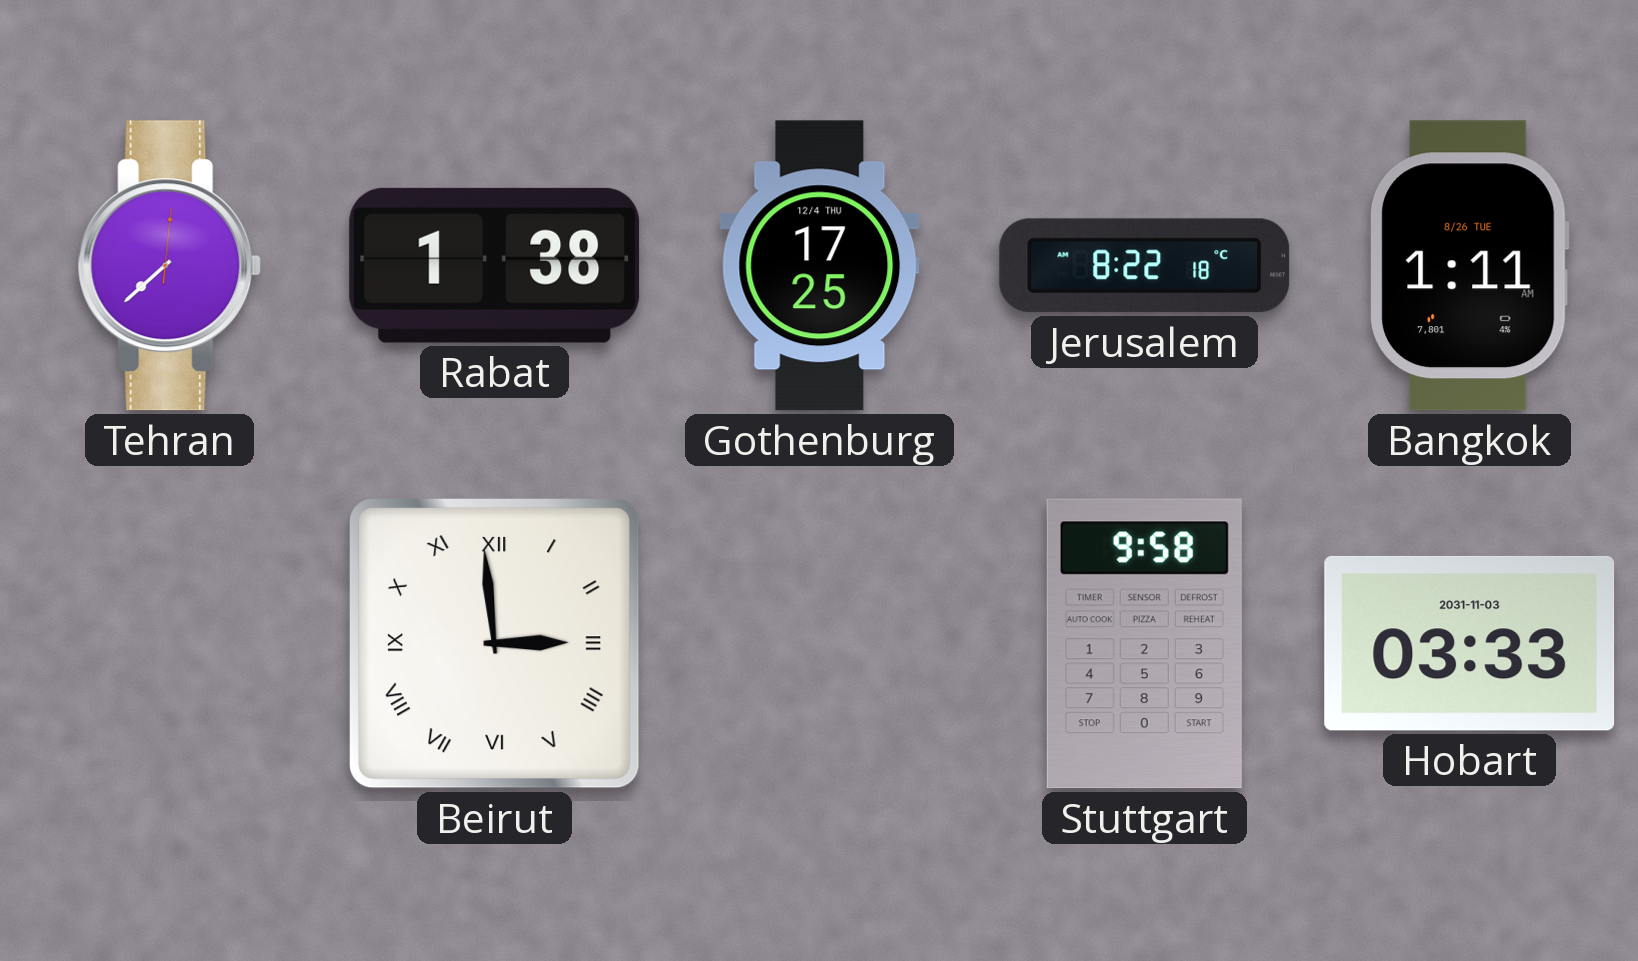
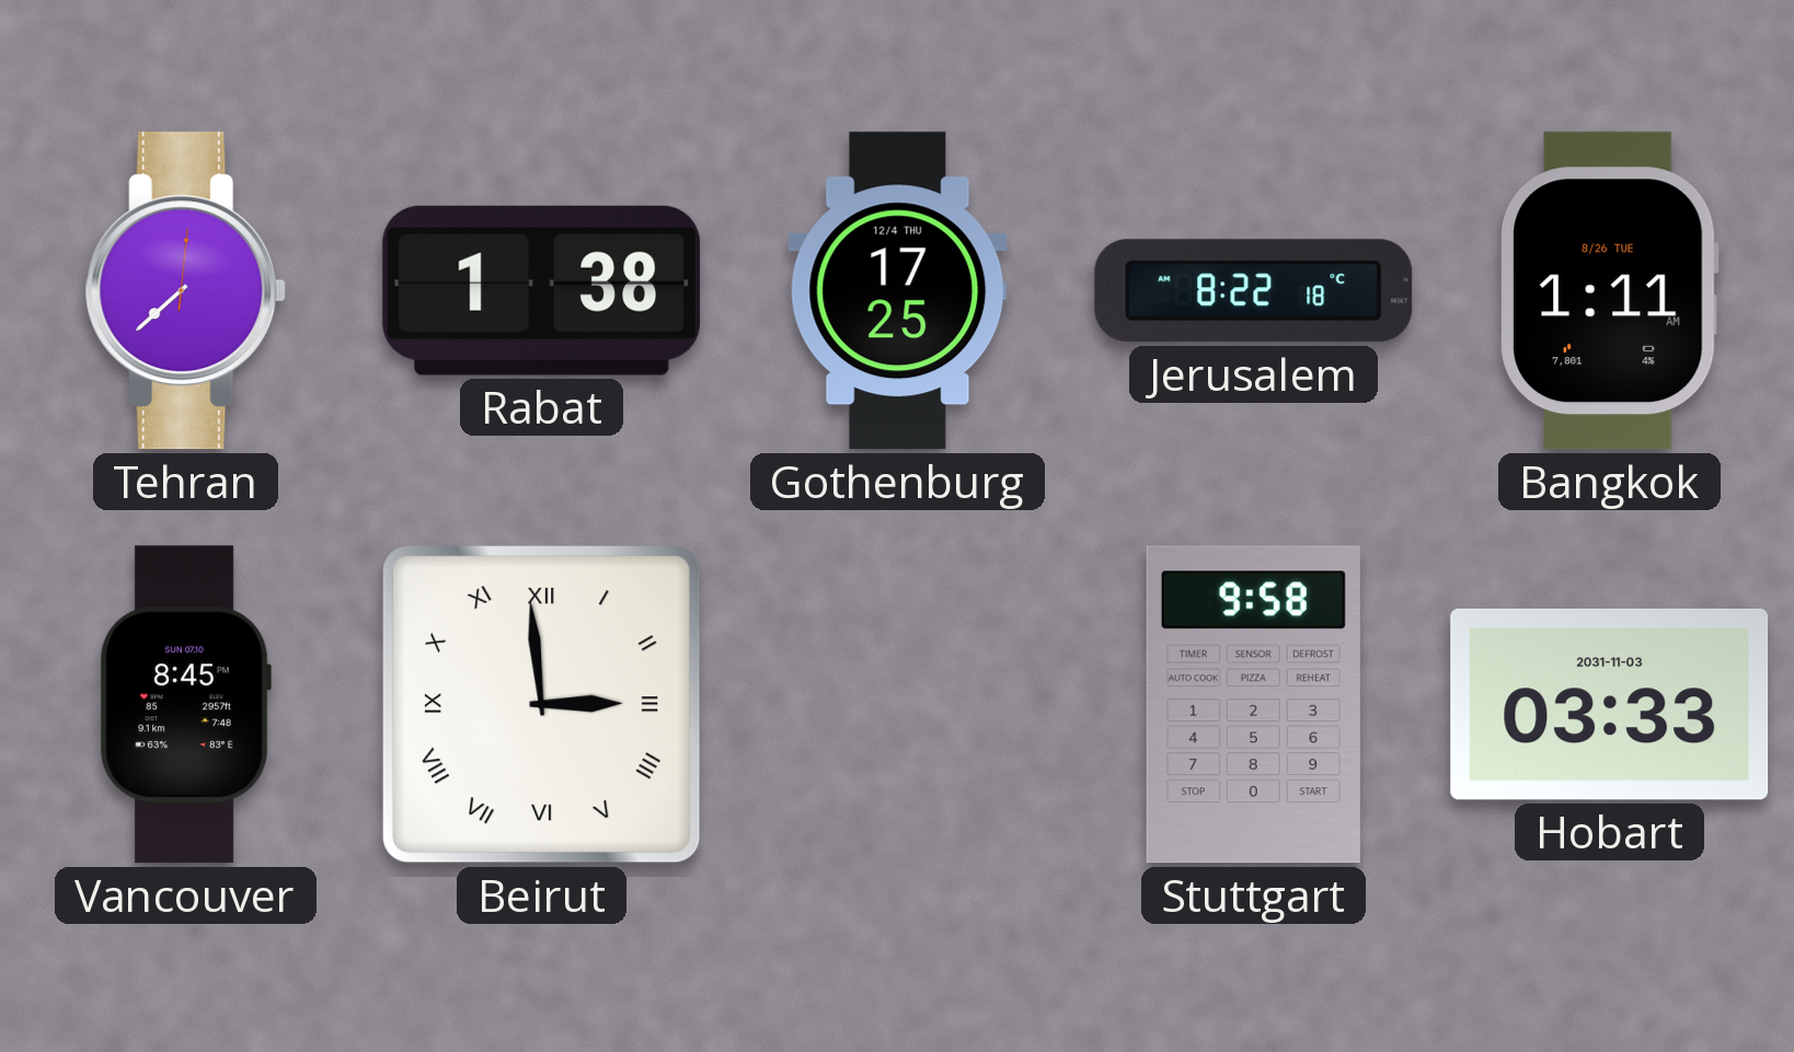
Vancouver: none -> 8:45
